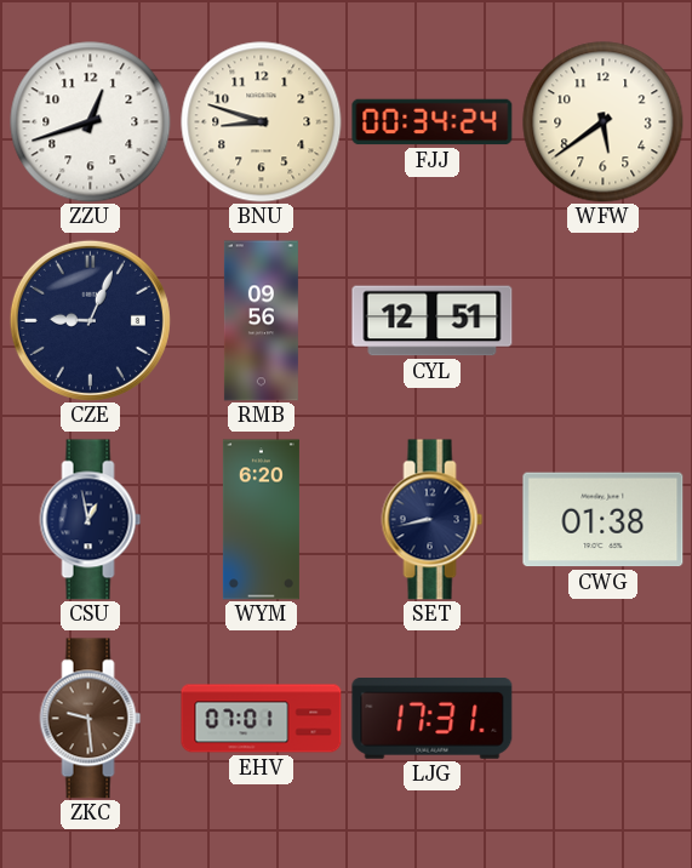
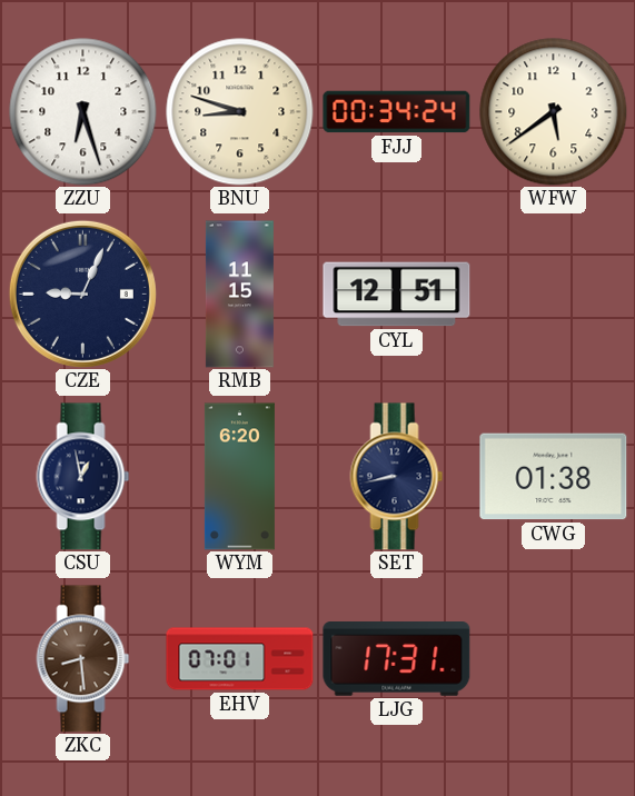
ZZU: 12:42 -> 6:27
RMB: 09:56 -> 11:15
ZKC: 9:29 -> 8:29
